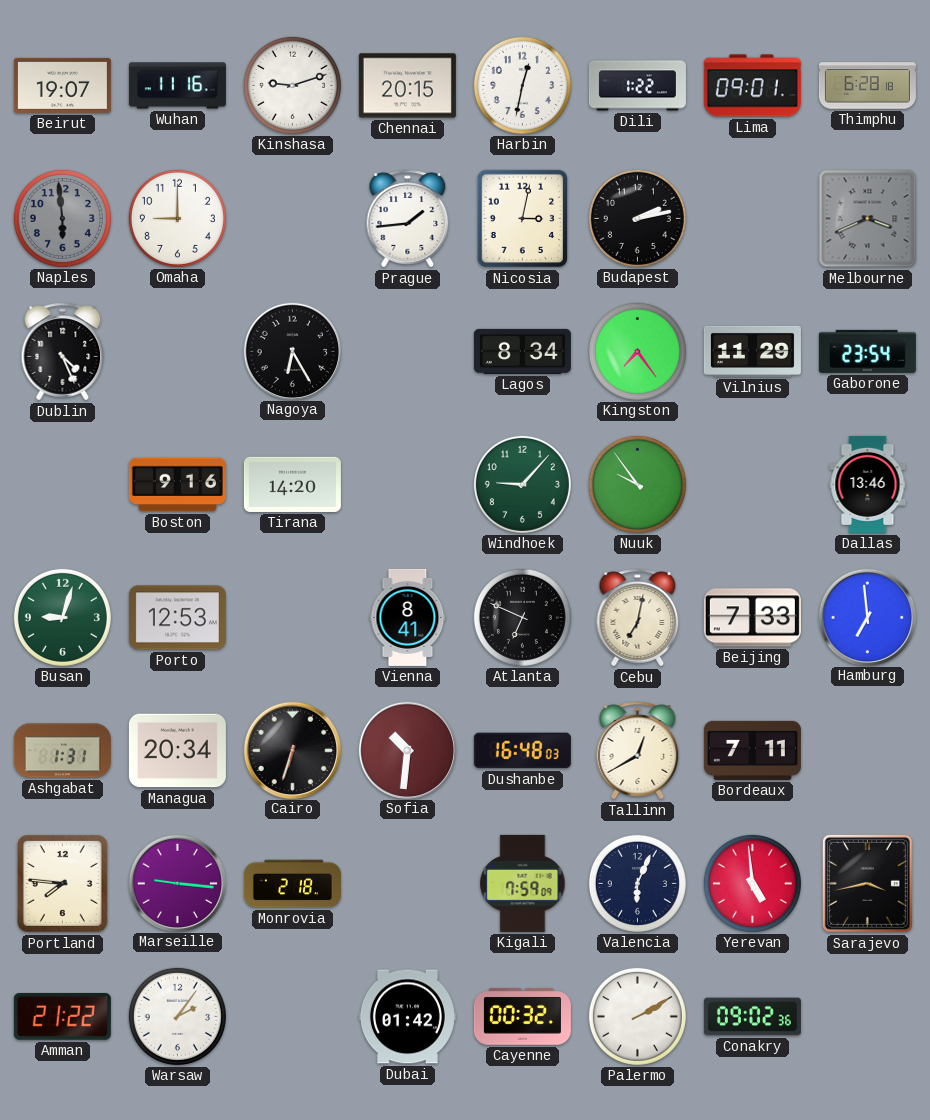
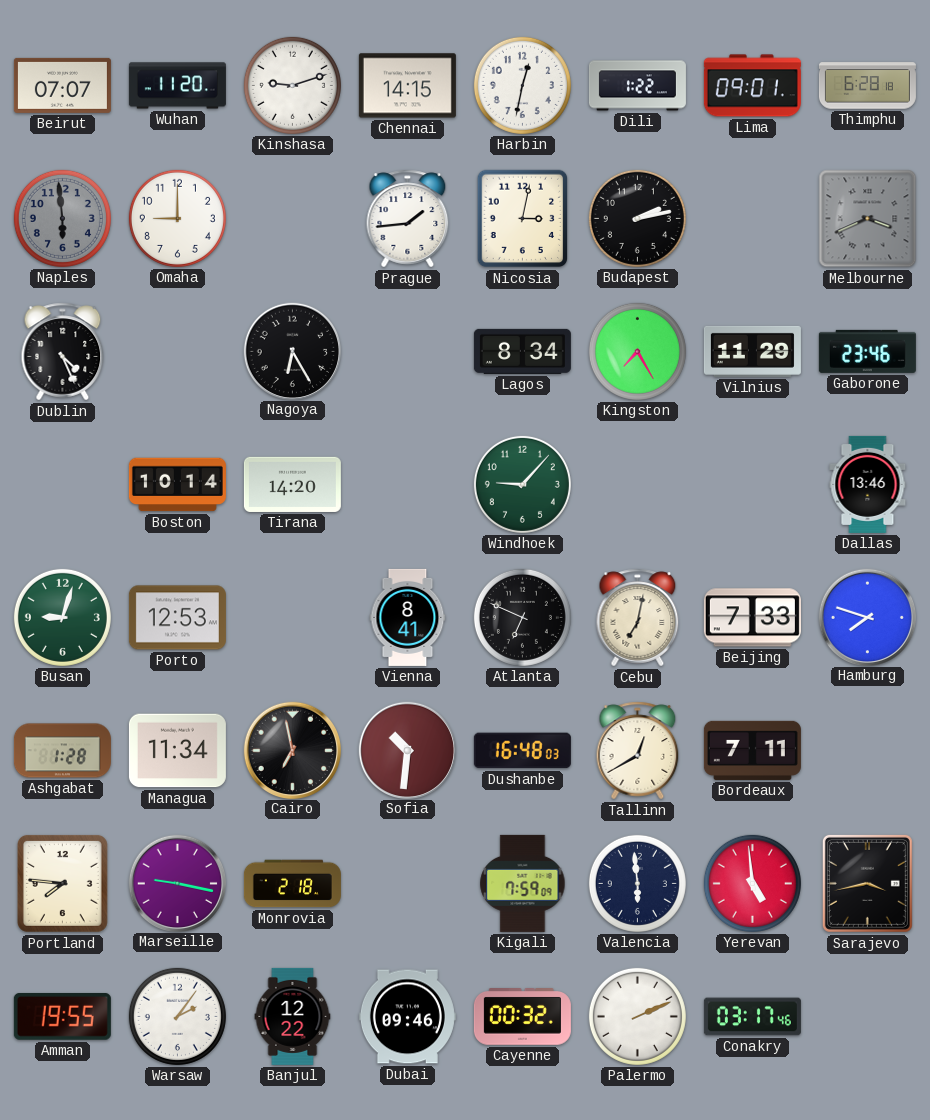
Beirut: 19:07 -> 07:07
Wuhan: 11:16 -> 11:20
Chennai: 20:15 -> 14:15
Kingston: 7:24 -> 7:25
Gaborone: 23:54 -> 23:46
Boston: 9:16 -> 10:14
Nuuk: 9:54 -> none
Hamburg: 6:59 -> 7:48
Ashgabat: 1:31 -> 1:28
Managua: 20:34 -> 11:34
Cairo: 6:33 -> 6:58
Marseille: 9:16 -> 9:17
Valencia: 6:04 -> 5:59
Amman: 21:22 -> 19:55
Banjul: none -> 12:22
Dubai: 01:42 -> 09:46
Palermo: 2:10 -> 2:11
Conakry: 09:02 -> 03:17
